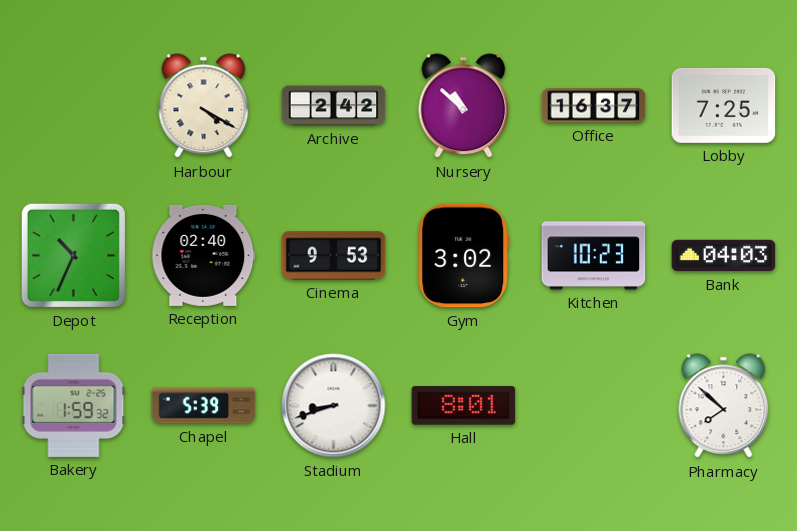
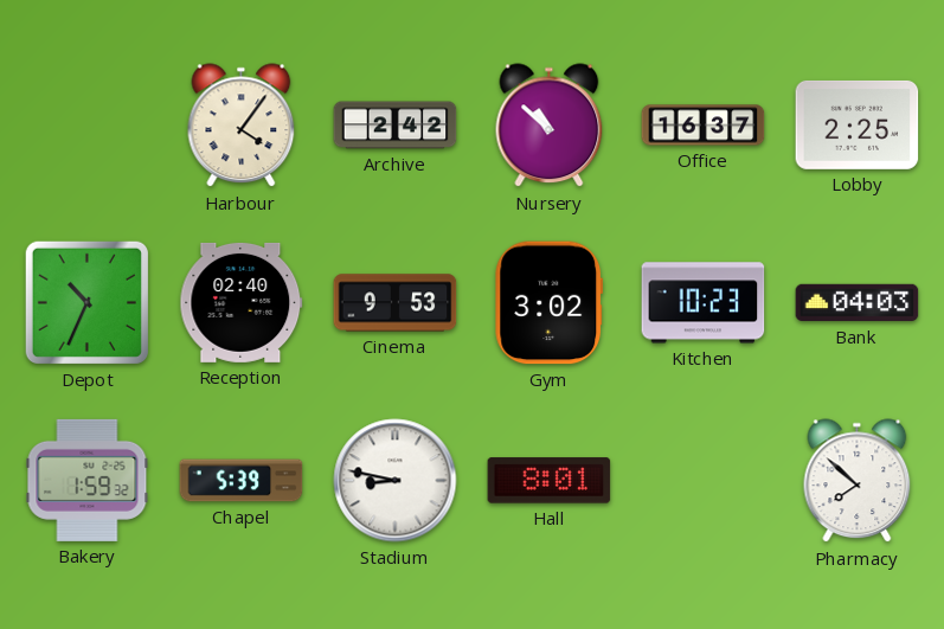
Harbour: 4:20 -> 4:06
Lobby: 7:25 -> 2:25
Stadium: 8:42 -> 8:47
